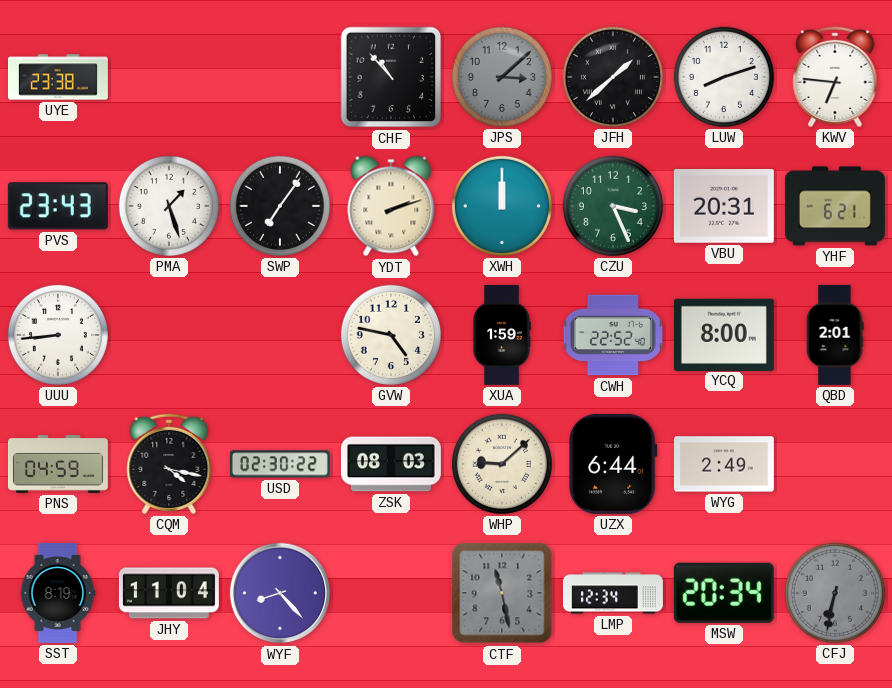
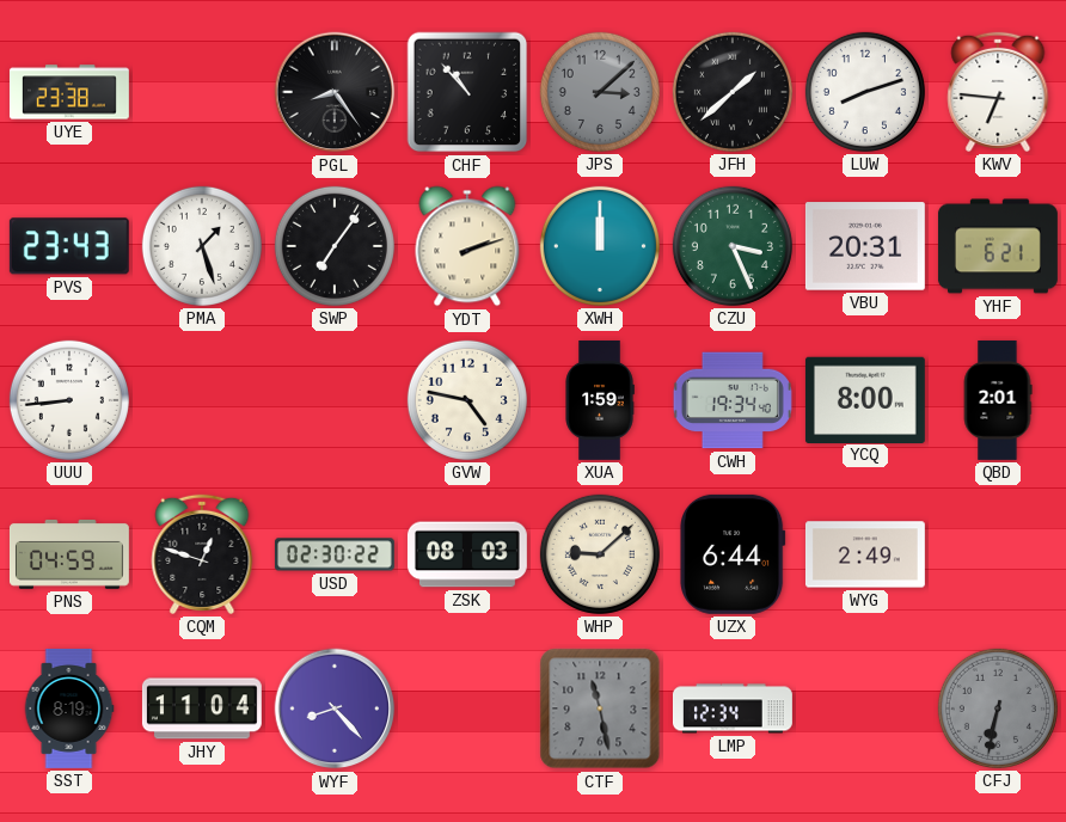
PGL: none -> 8:24
CWH: 22:52 -> 19:34
CQM: 4:17 -> 12:48
MSW: 20:34 -> none
